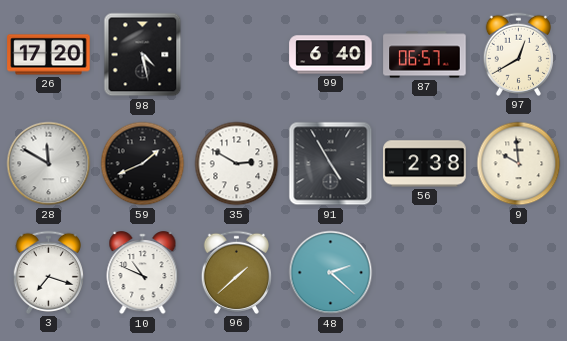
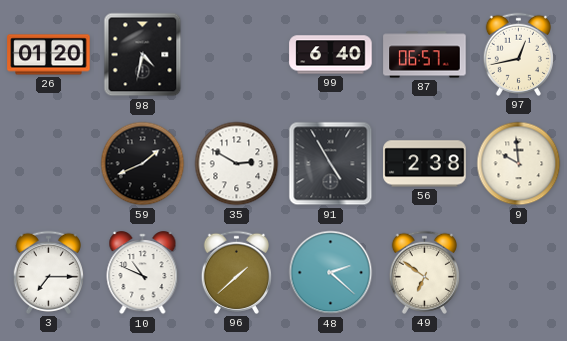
26: 17:20 -> 01:20
98: 4:28 -> 4:32
97: 12:40 -> 12:43
28: 11:50 -> none
3: 7:18 -> 7:15
49: none -> 6:51
